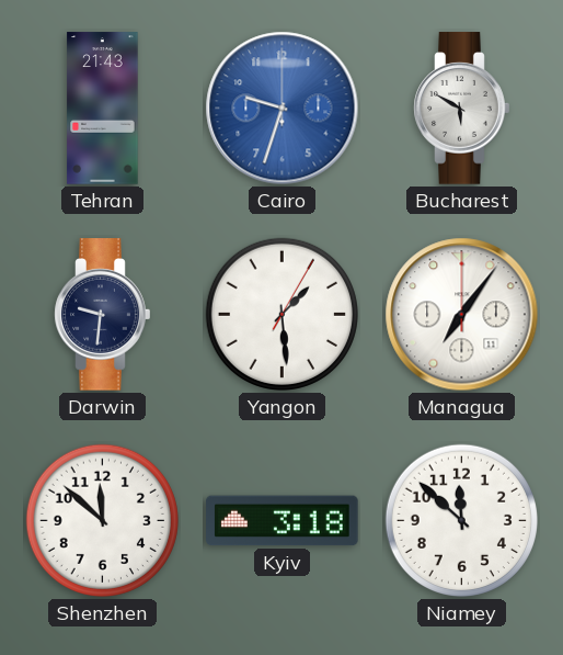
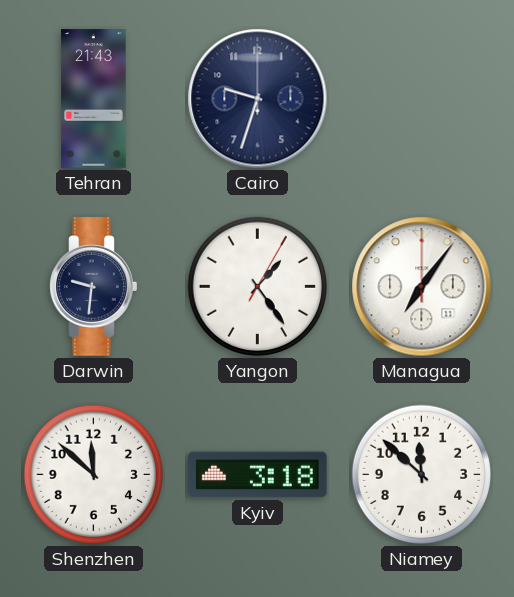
Cairo dial: blue -> navy
Bucharest: 5:50 -> none
Yangon: 1:29 -> 1:24
